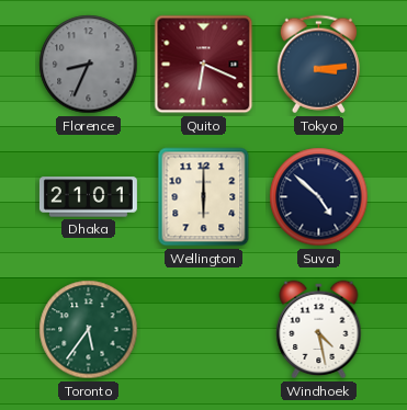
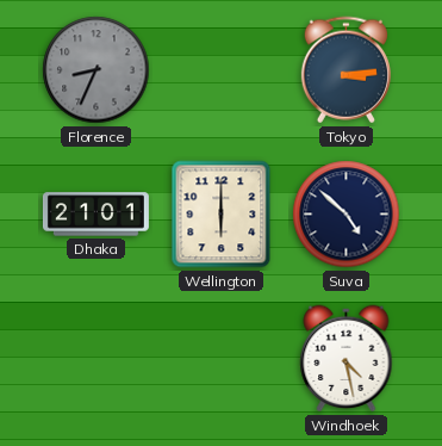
Quito: 6:19 -> none
Toronto: 5:36 -> none
